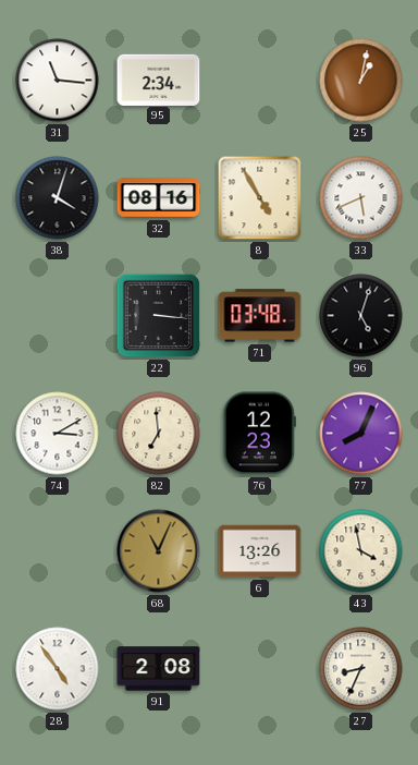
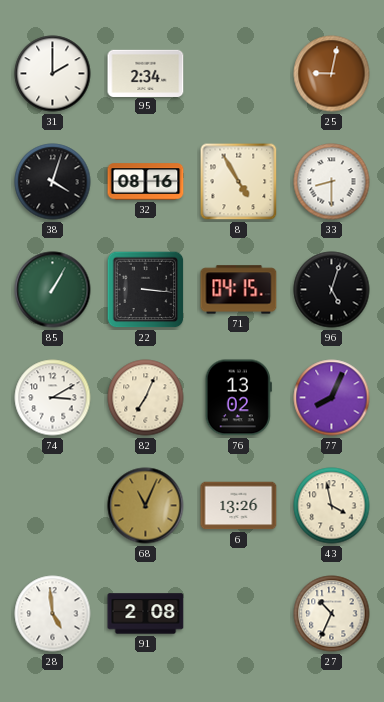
31: 11:16 -> 2:00
25: 1:02 -> 9:02
33: 5:41 -> 8:30
85: none -> 1:05
71: 03:48 -> 04:15
82: 6:59 -> 7:04
76: 12:23 -> 13:02
28: 4:54 -> 4:59
27: 8:34 -> 10:34
